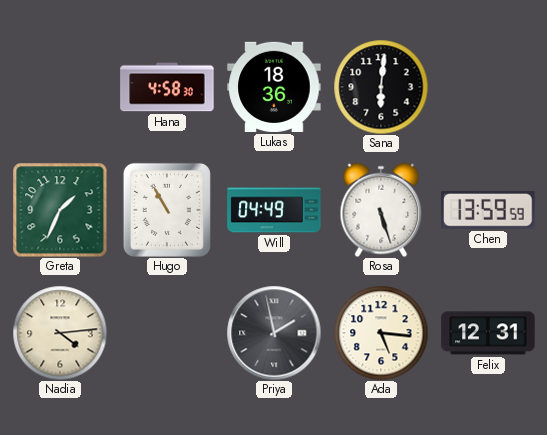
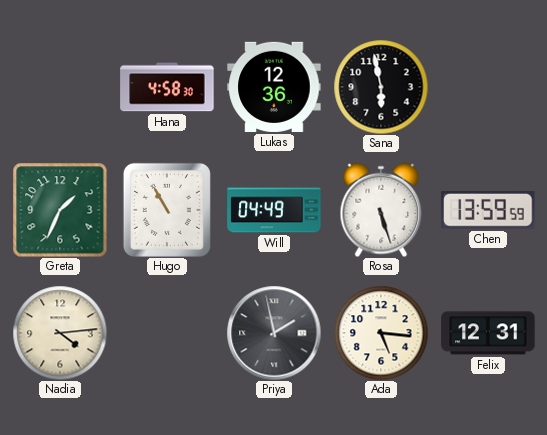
Lukas: 18:36 -> 12:36
Sana: 6:01 -> 5:58
